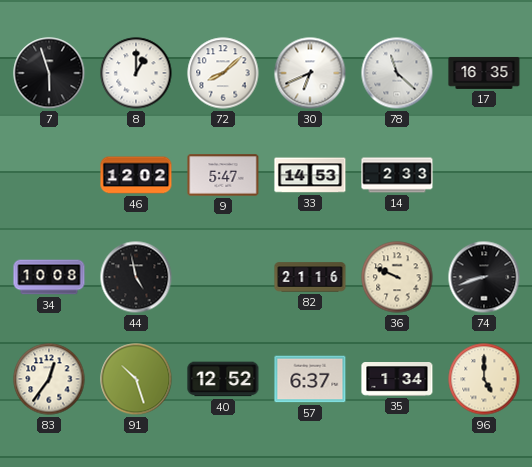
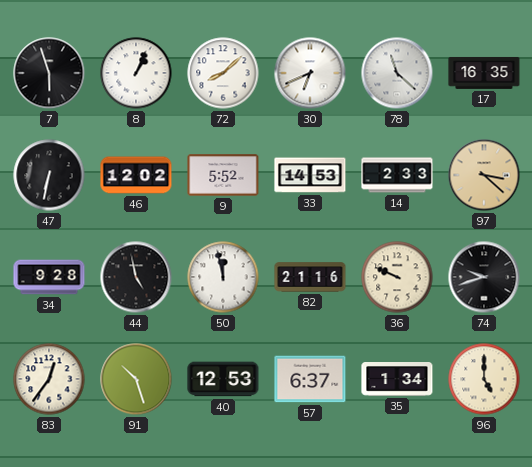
8: 1:00 -> 1:04
47: none -> 6:32
9: 5:47 -> 5:52
97: none -> 3:22
34: 10:08 -> 9:28
50: none -> 11:58
74: 8:42 -> 9:42
40: 12:52 -> 12:53
